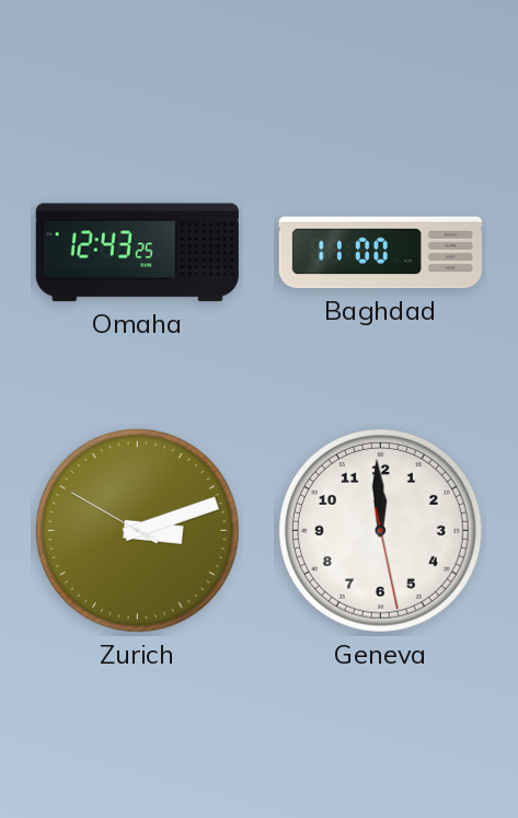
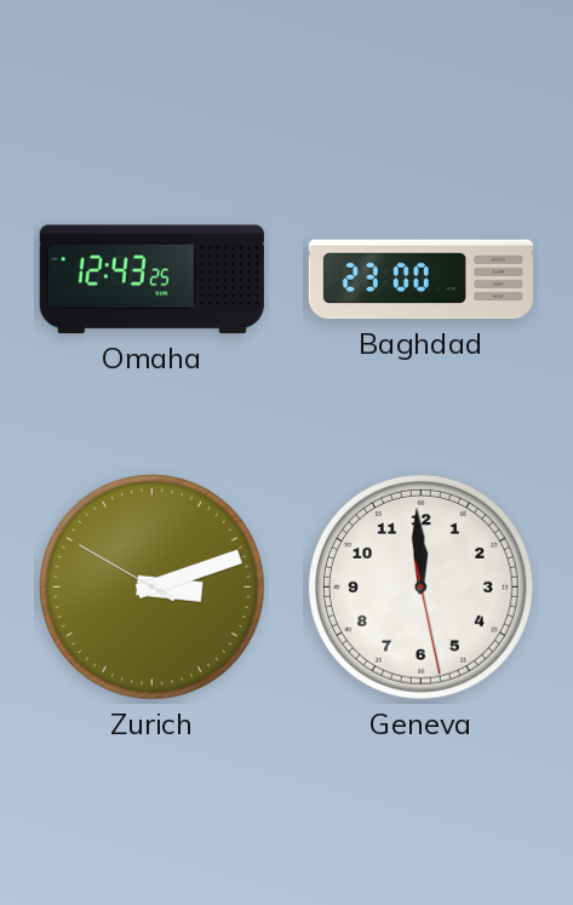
Baghdad: 11:00 -> 23:00
